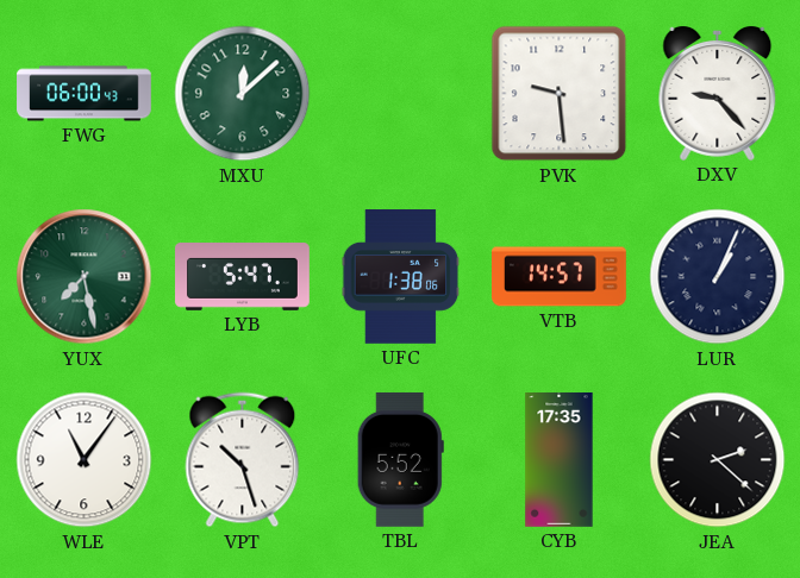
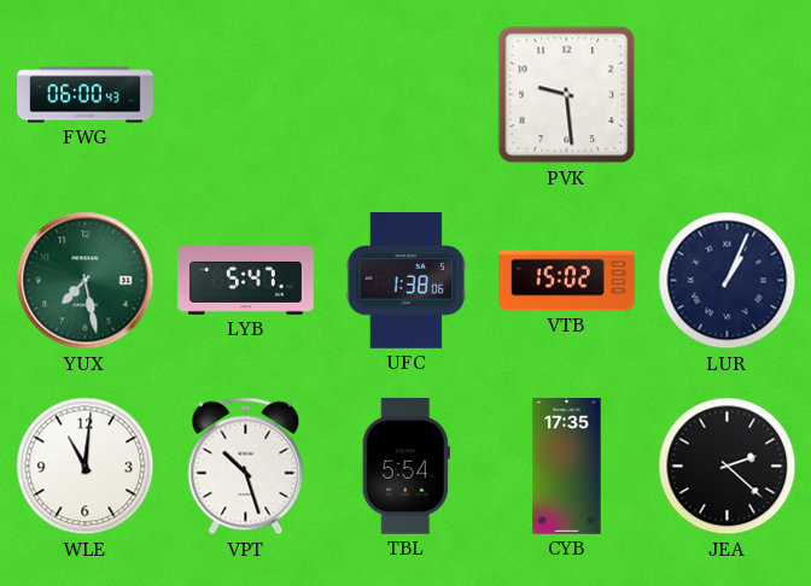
MXU: 12:08 -> none
DXV: 9:23 -> none
VTB: 14:57 -> 15:02
WLE: 11:06 -> 11:01
TBL: 5:52 -> 5:54
